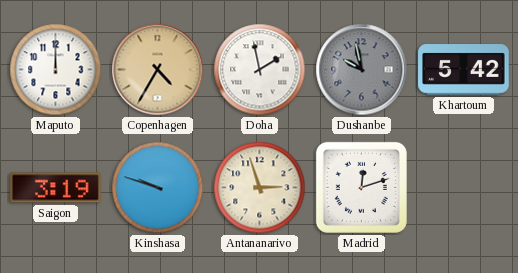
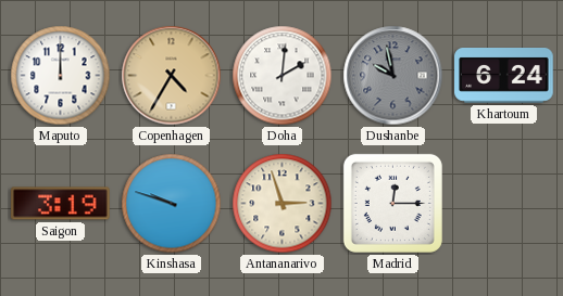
Doha: 1:58 -> 2:01
Khartoum: 5:42 -> 6:24
Madrid: 12:12 -> 12:15
